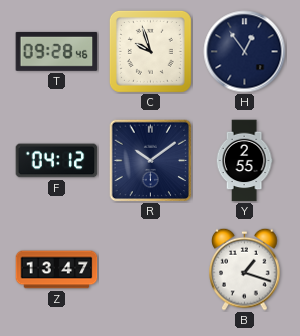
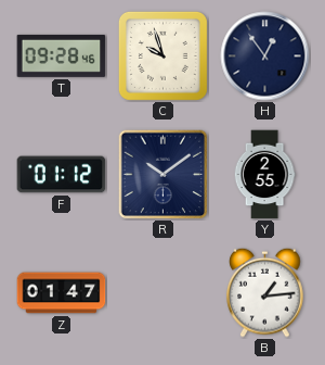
F: 04:12 -> 01:12
Z: 13:47 -> 01:47
B: 1:18 -> 1:14
